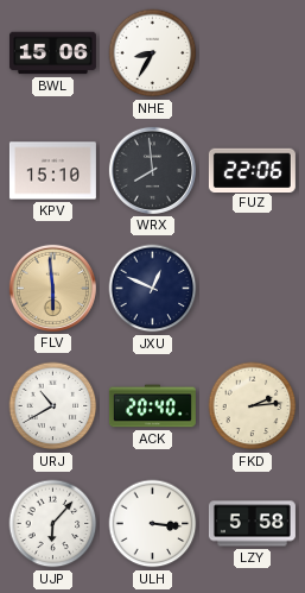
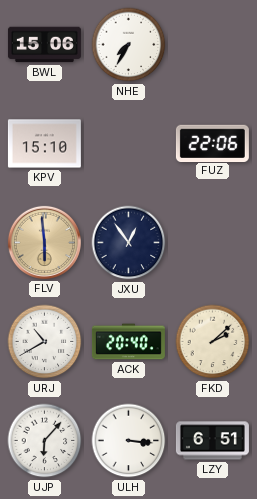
NHE: 8:35 -> 7:35
WRX: 7:59 -> none
JXU: 12:49 -> 12:54
FKD: 2:14 -> 2:08
LZY: 5:58 -> 6:51
